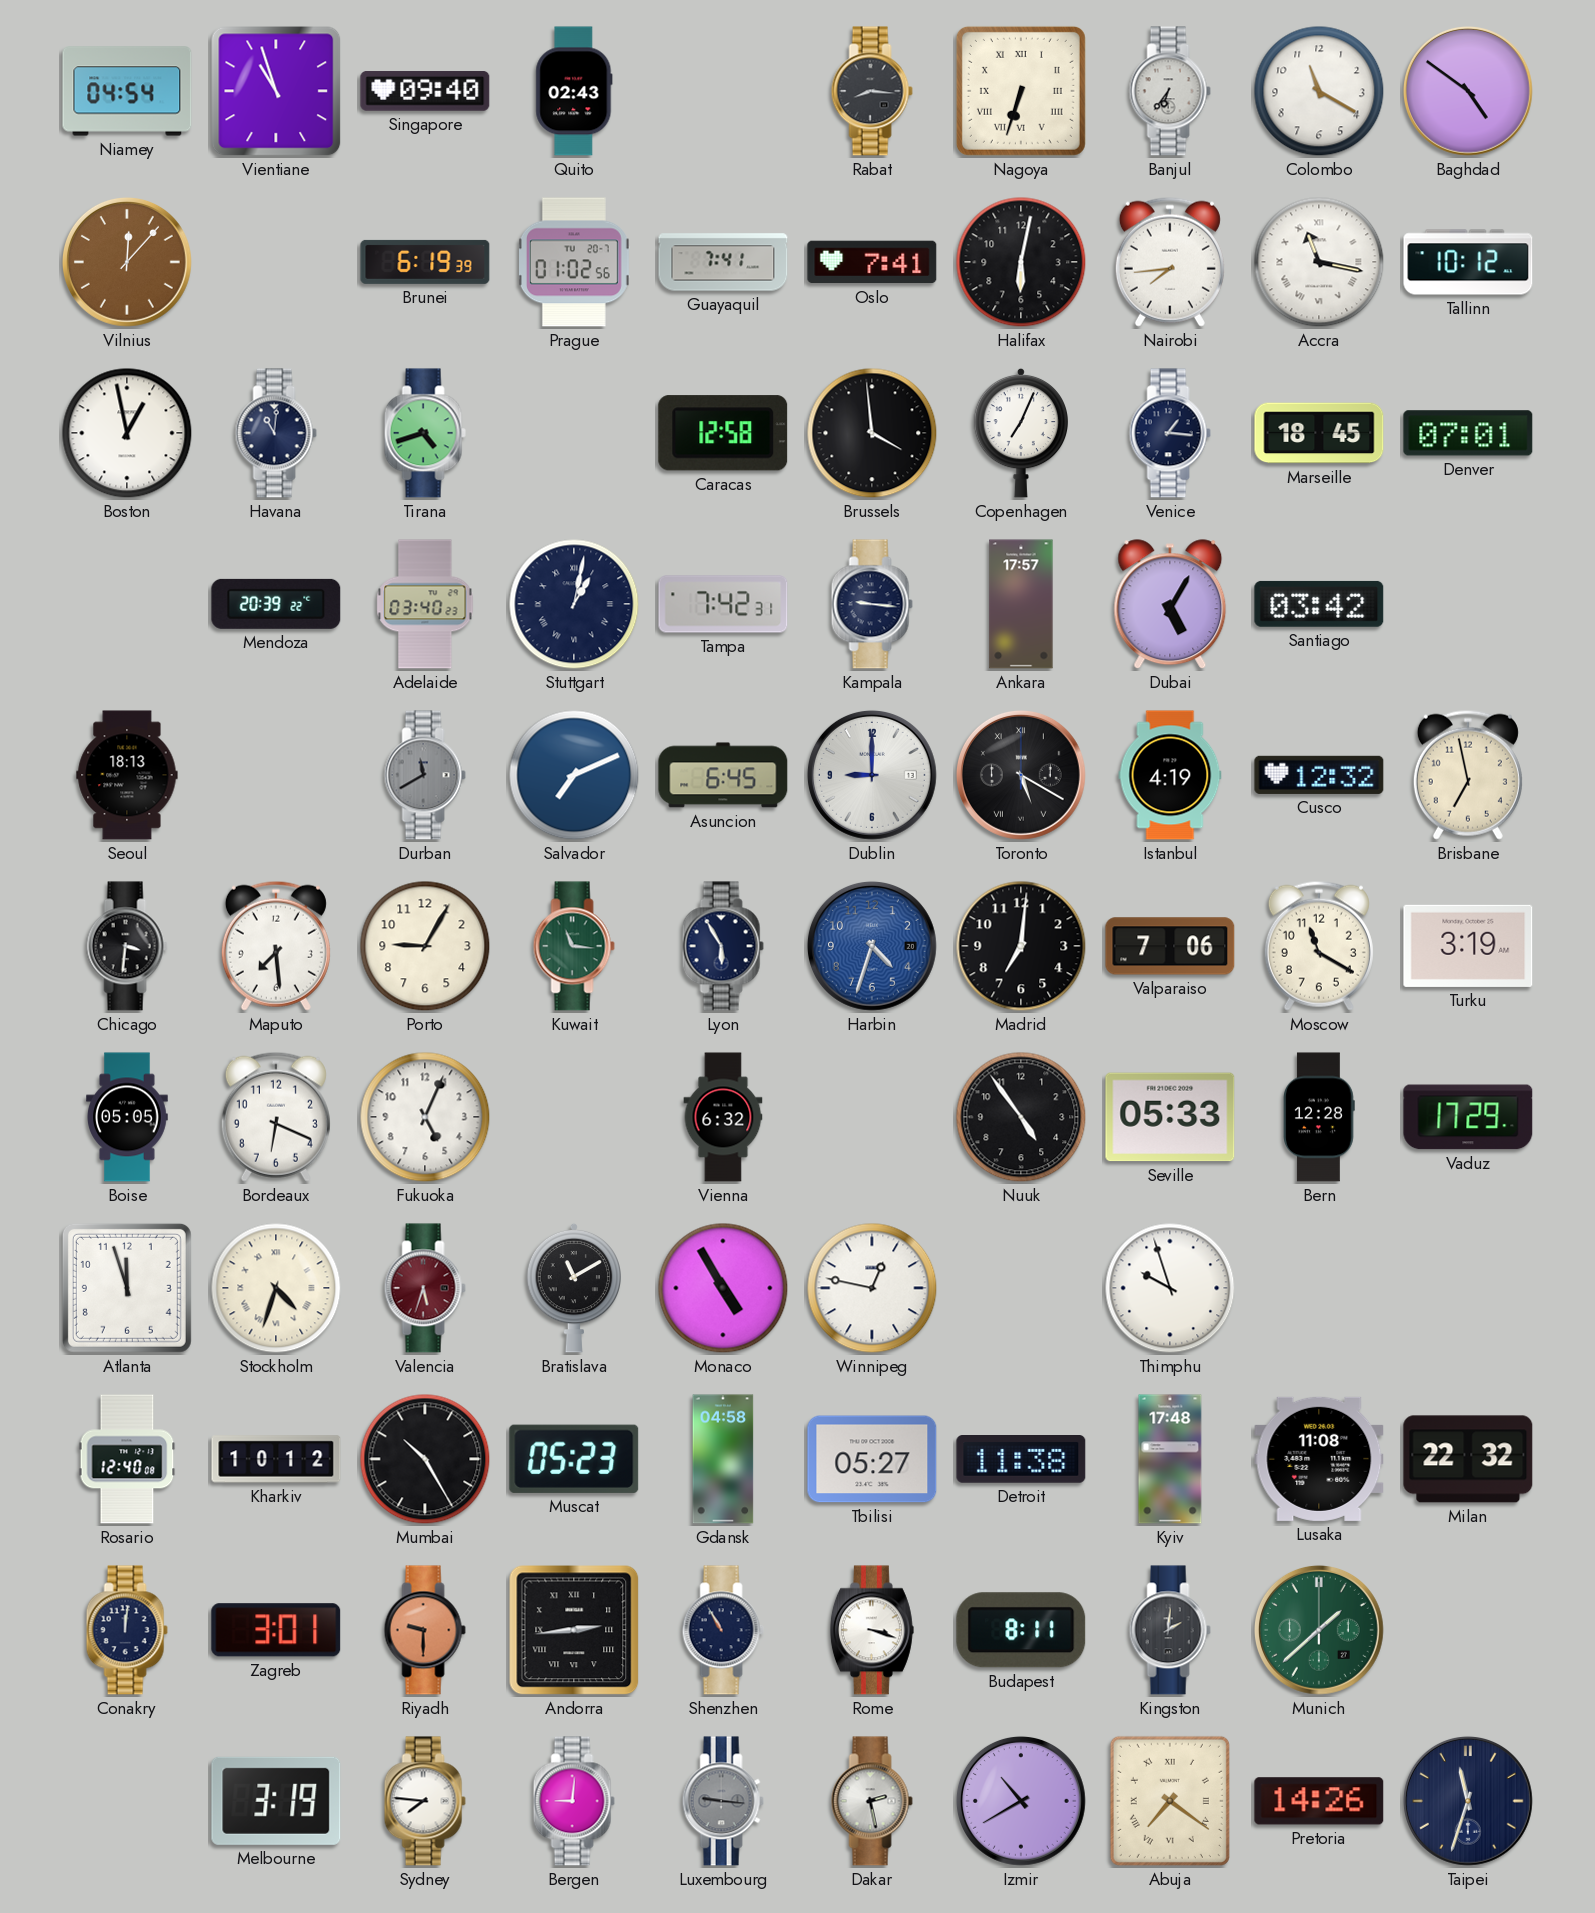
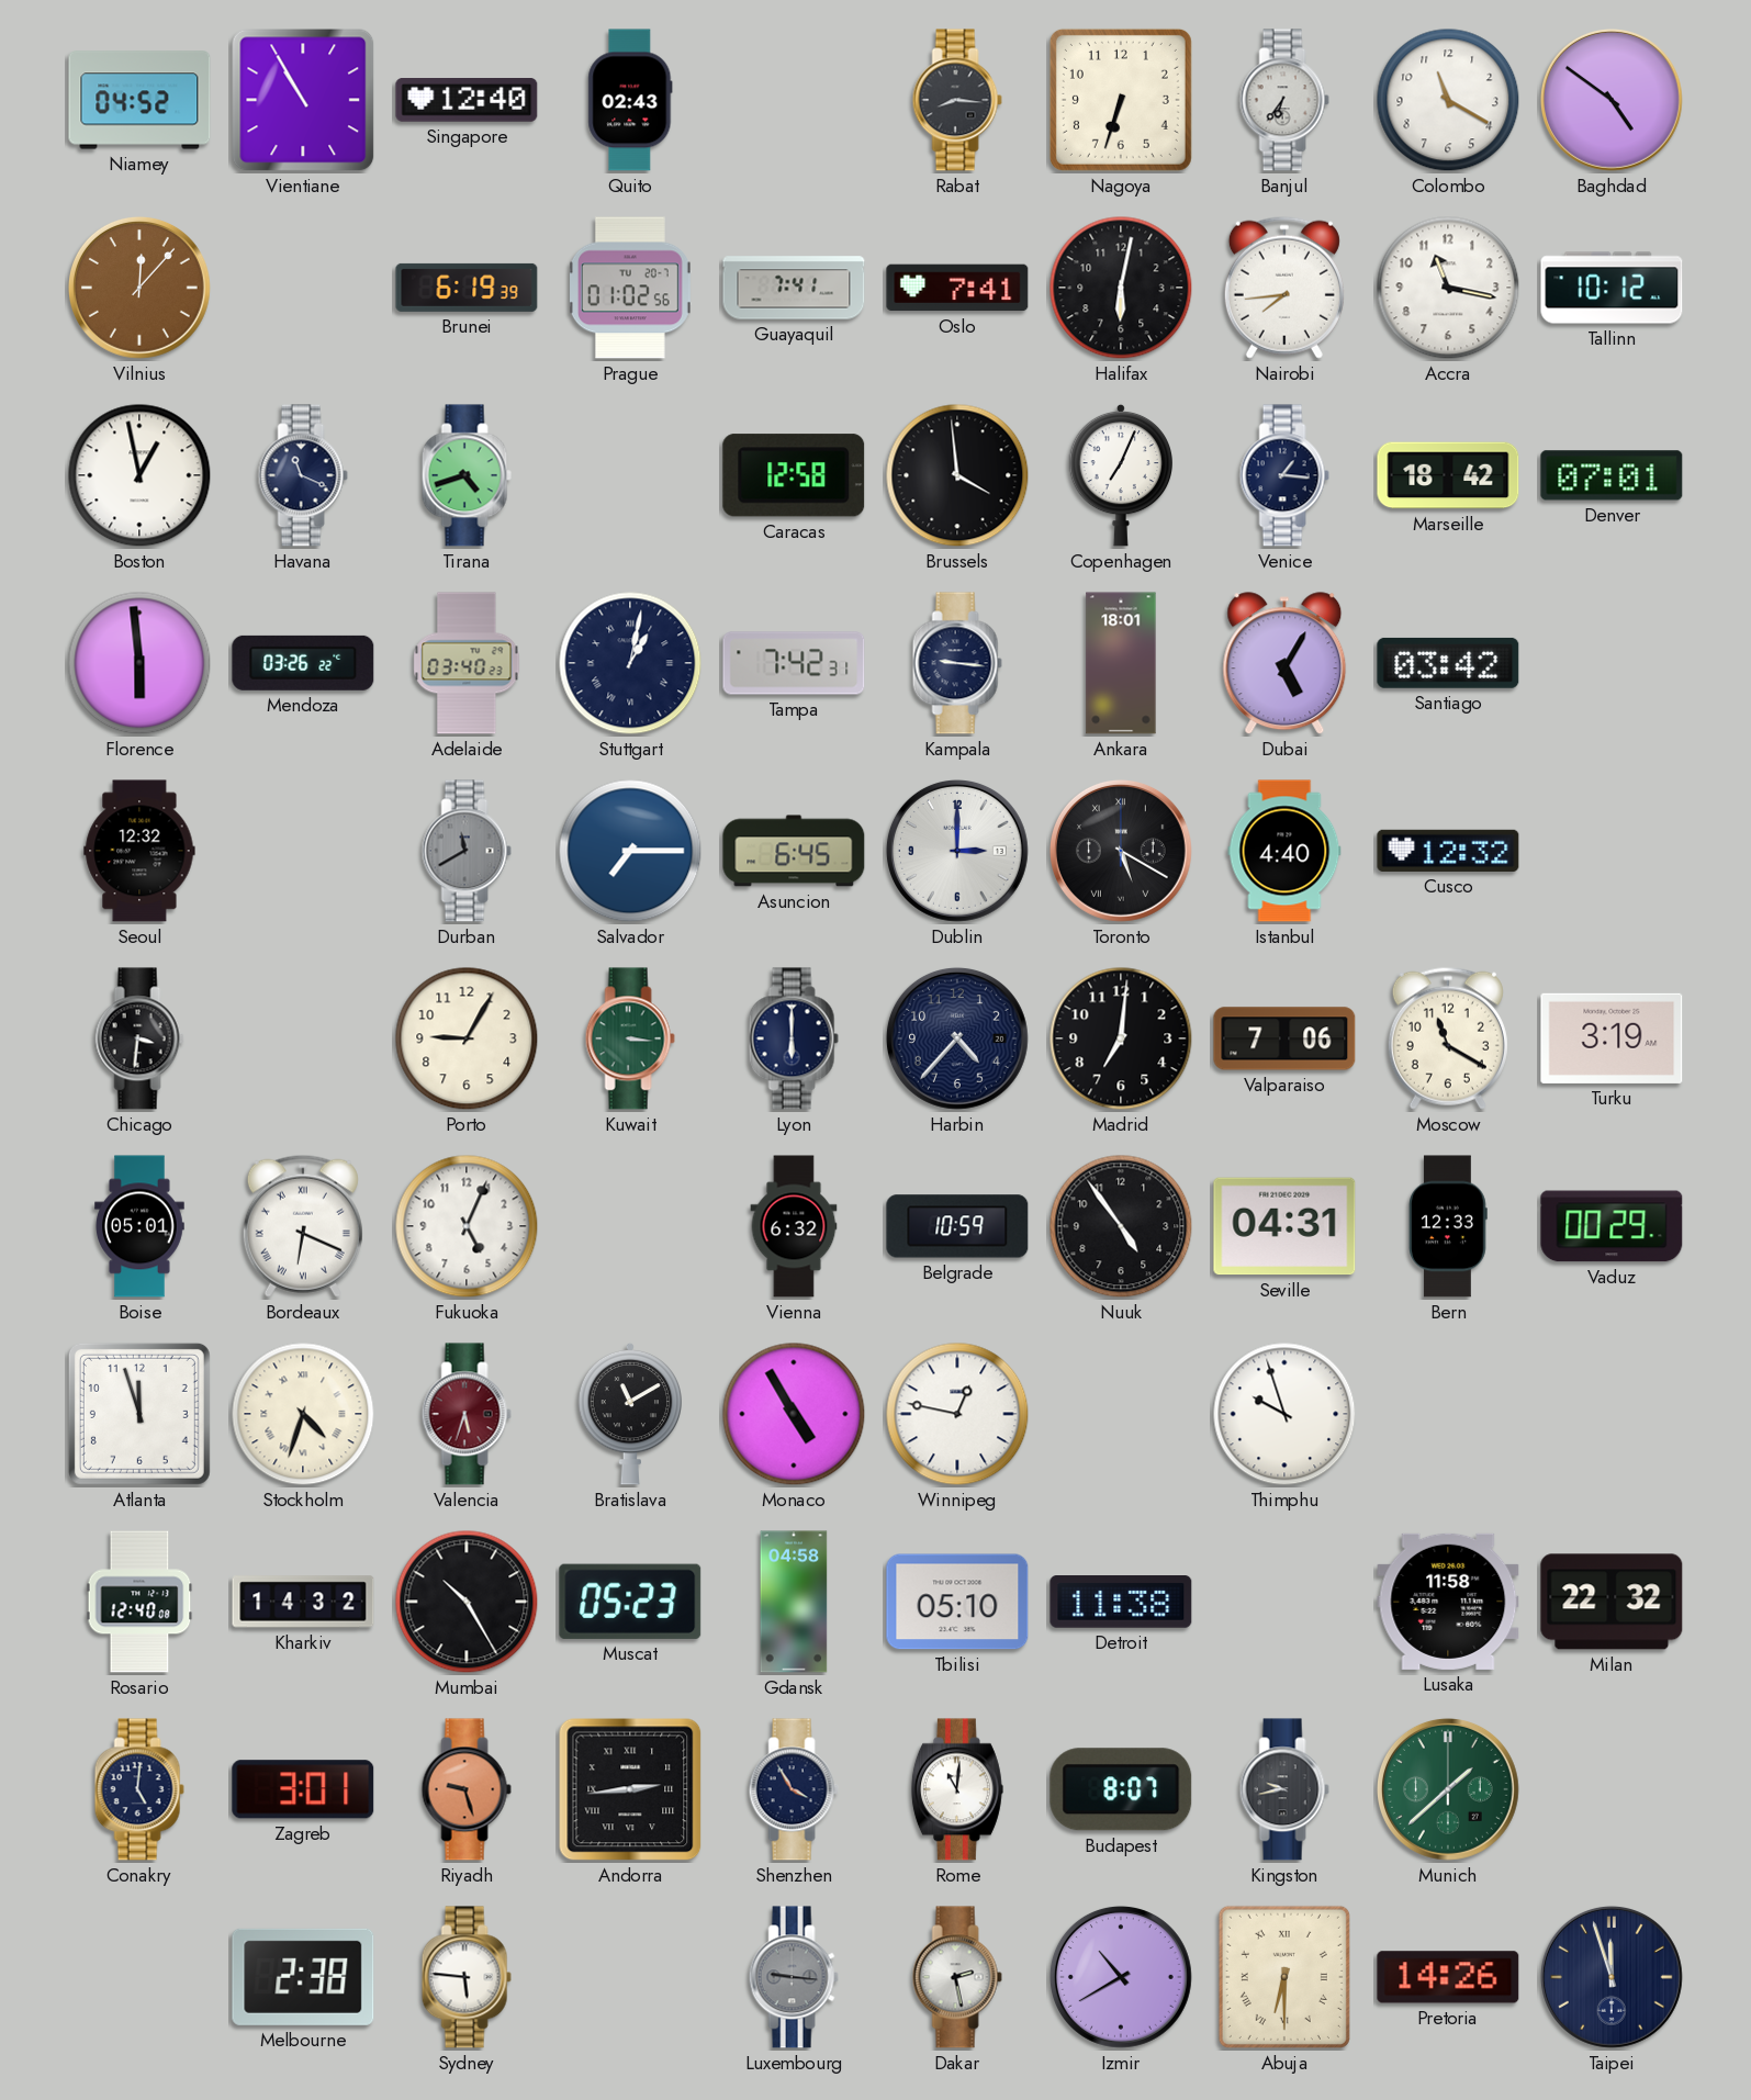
Niamey: 04:54 -> 04:52
Vientiane: 10:57 -> 10:55
Singapore: 09:40 -> 12:40
Nagoya numerals: Roman -> Arabic
Accra numerals: Roman -> Arabic
Havana: 11:01 -> 11:19
Marseille: 18:45 -> 18:42
Florence: none -> 5:59
Mendoza: 20:39 -> 03:26
Ankara: 17:57 -> 18:01
Seoul: 18:13 -> 12:32
Salvador: 7:11 -> 7:15
Dublin: 9:00 -> 3:00
Istanbul: 4:19 -> 4:40
Brisbane: 6:58 -> none
Maputo: 7:29 -> none
Kuwait: 11:16 -> 3:16
Lyon: 5:55 -> 6:00
Harbin: 4:33 -> 4:37
Harbin dial: blue -> navy
Boise: 05:05 -> 05:01
Bordeaux numerals: Arabic -> Roman
Belgrade: none -> 10:59
Seville: 05:33 -> 04:31
Bern: 12:28 -> 12:33
Vaduz: 17:29 -> 00:29
Kharkiv: 10:12 -> 14:32
Tbilisi: 05:27 -> 05:10
Kyiv: 17:48 -> none
Lusaka: 11:08 -> 11:58
Conakry: 12:01 -> 5:01
Riyadh: 9:30 -> 9:27
Shenzhen: 10:55 -> 3:55
Rome: 3:18 -> 11:01
Budapest: 8:11 -> 8:07
Kingston: 2:01 -> 9:43
Melbourne: 3:19 -> 2:38
Sydney: 7:46 -> 5:46
Bergen: 9:01 -> none
Abuja: 7:21 -> 6:30
Taipei: 11:33 -> 11:57
